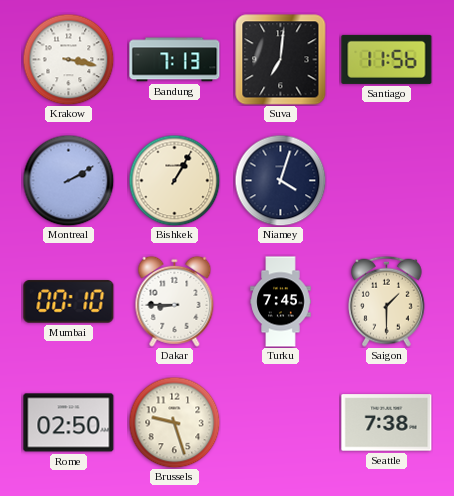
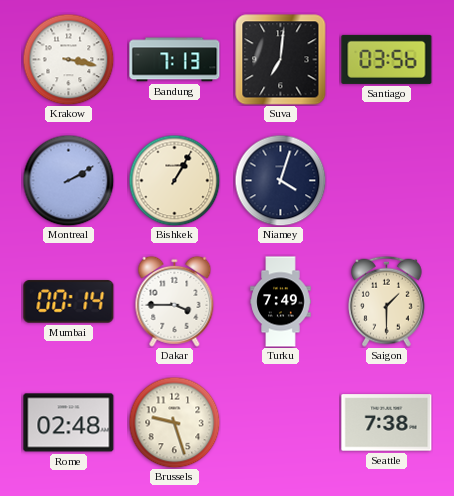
Santiago: 11:56 -> 03:56
Mumbai: 00:10 -> 00:14
Dakar: 8:45 -> 3:45
Turku: 7:45 -> 7:49
Rome: 02:50 -> 02:48
